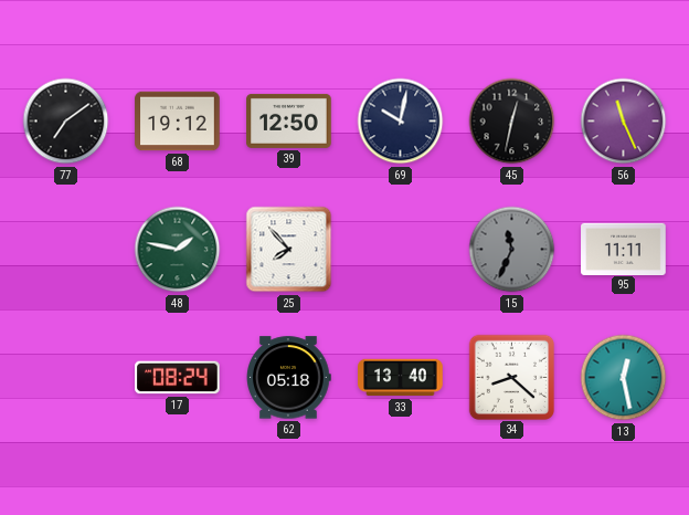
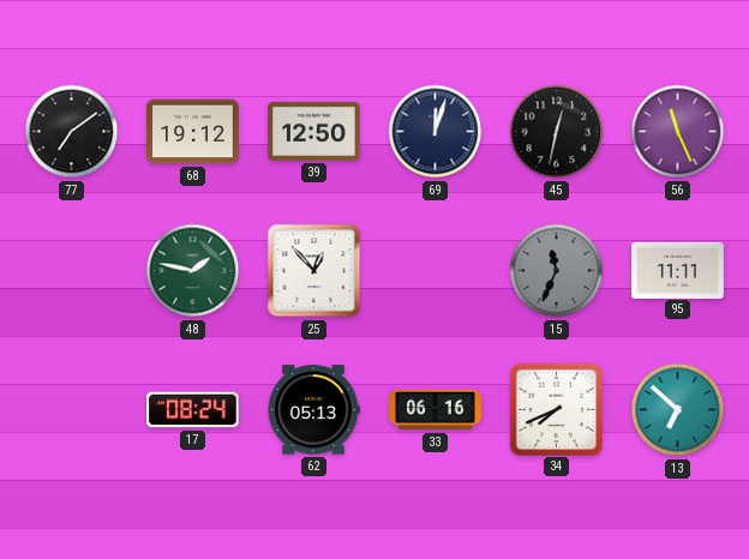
69: 10:02 -> 12:03
25: 7:53 -> 12:53
62: 05:18 -> 05:13
33: 13:40 -> 06:16
34: 8:22 -> 7:41
13: 12:28 -> 6:52
